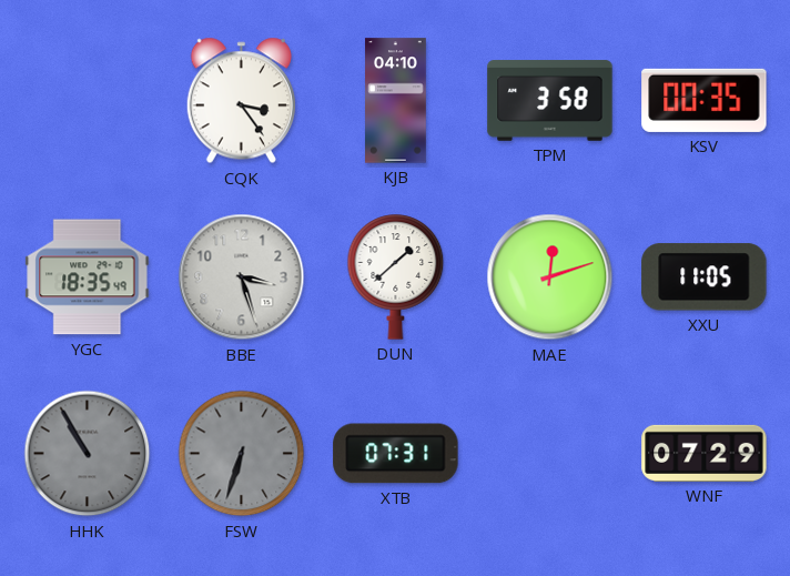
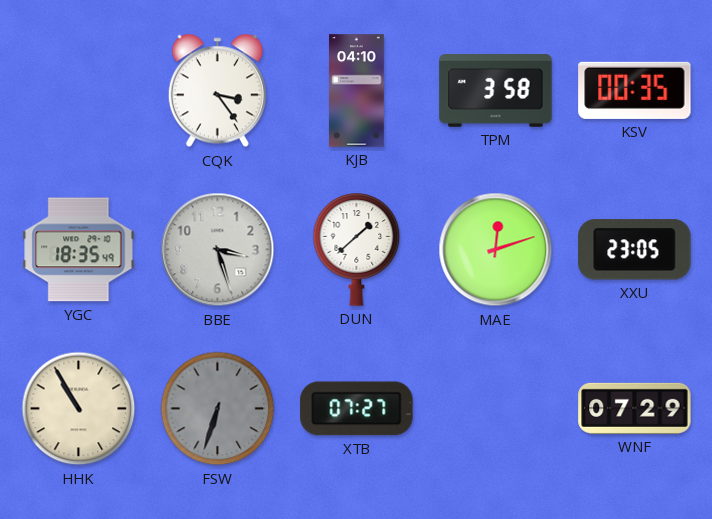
XXU: 11:05 -> 23:05
HHK dial: grey -> cream
XTB: 07:31 -> 07:27
